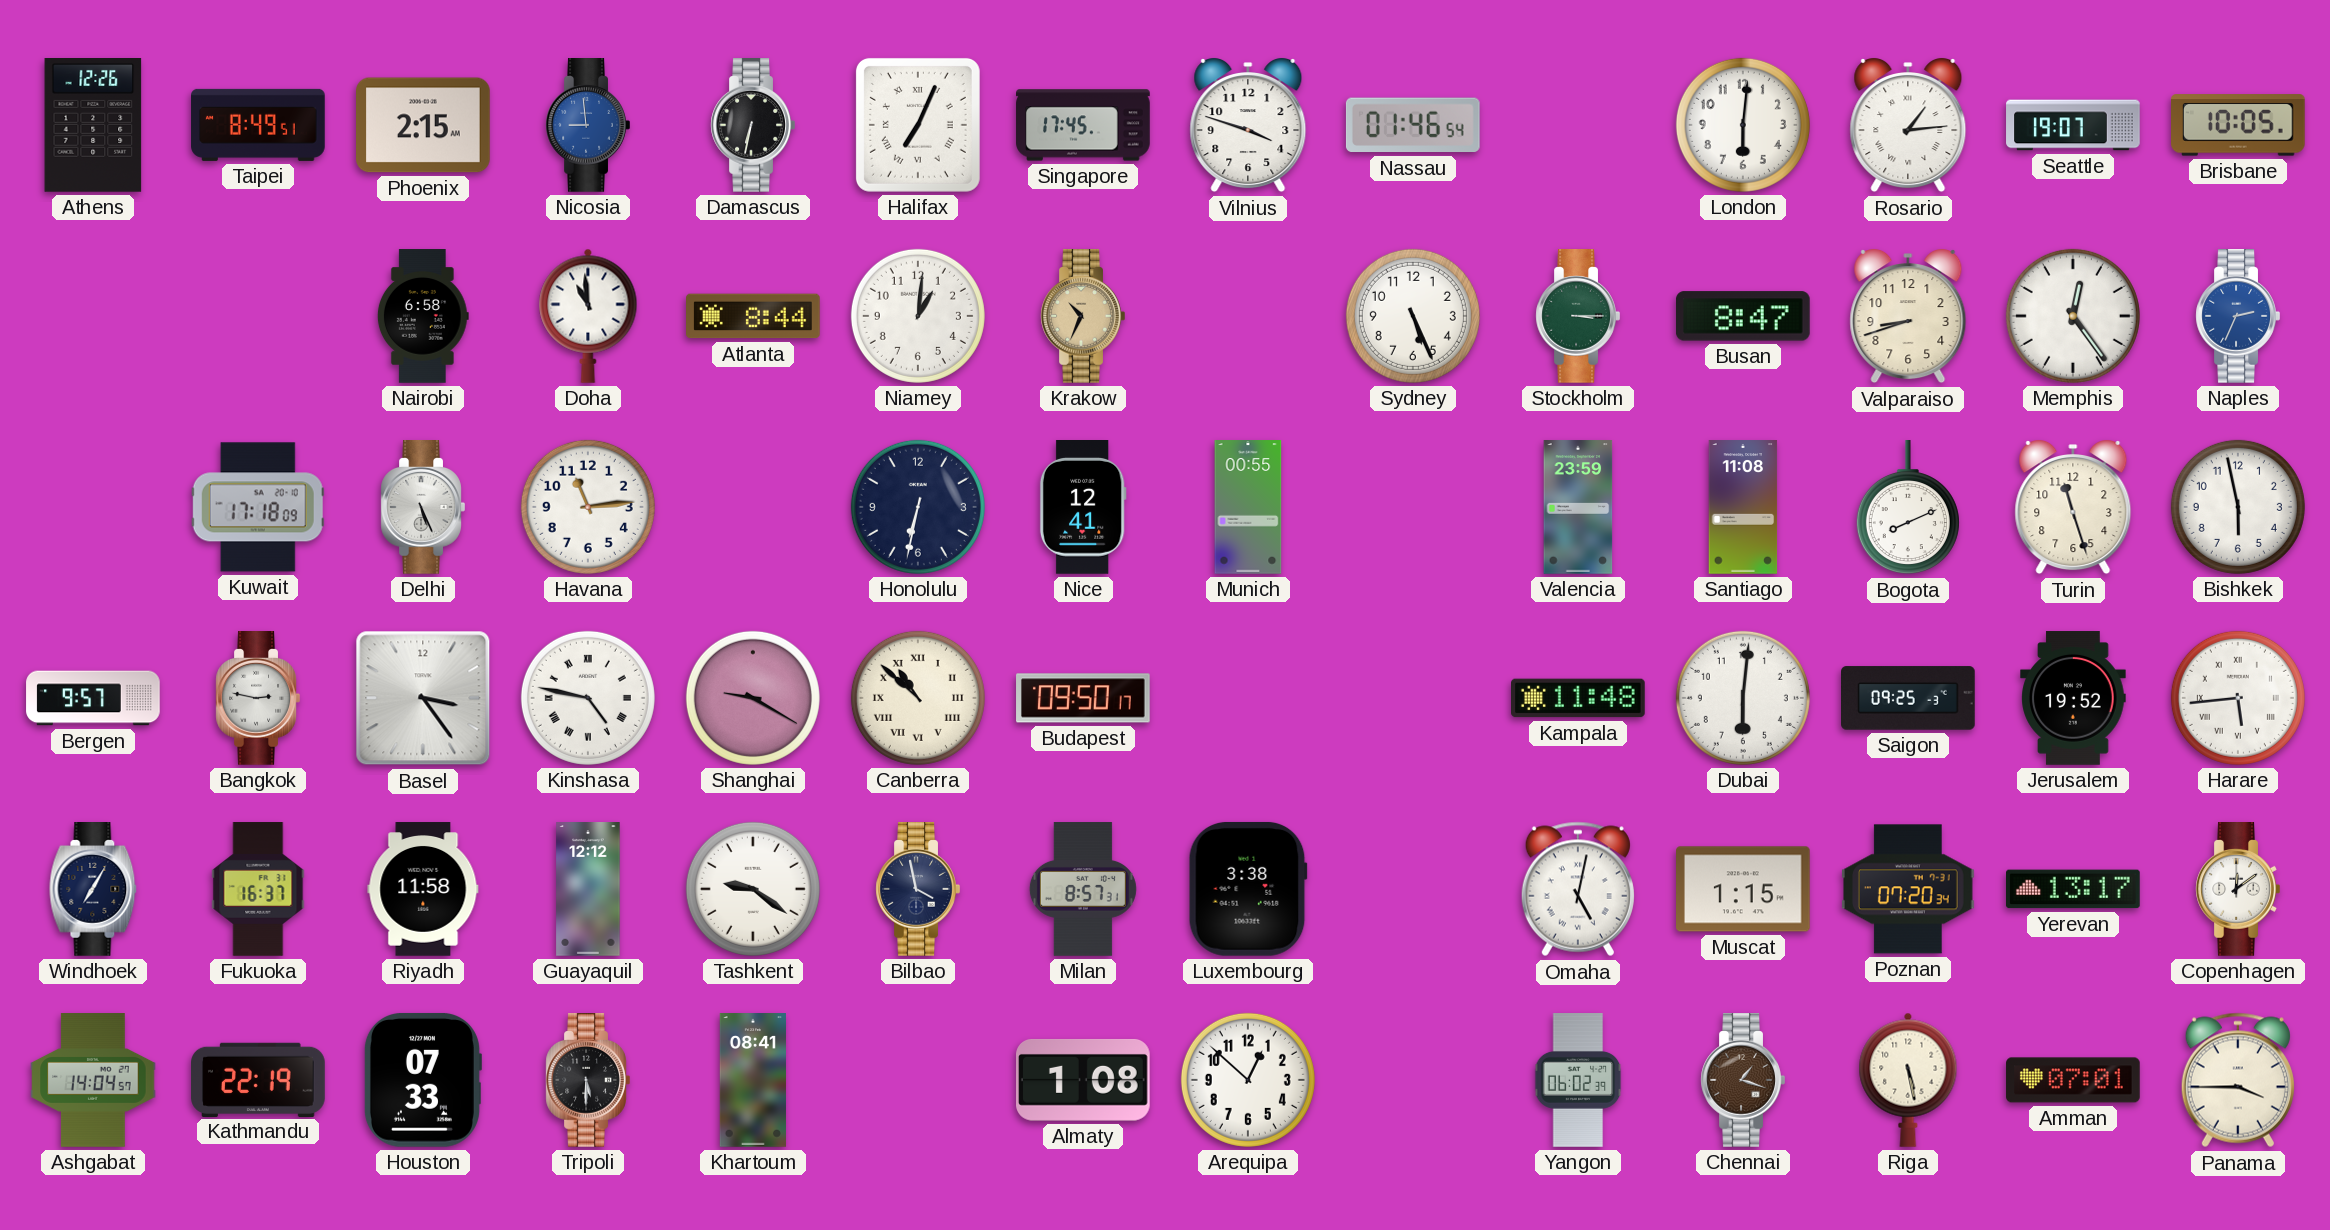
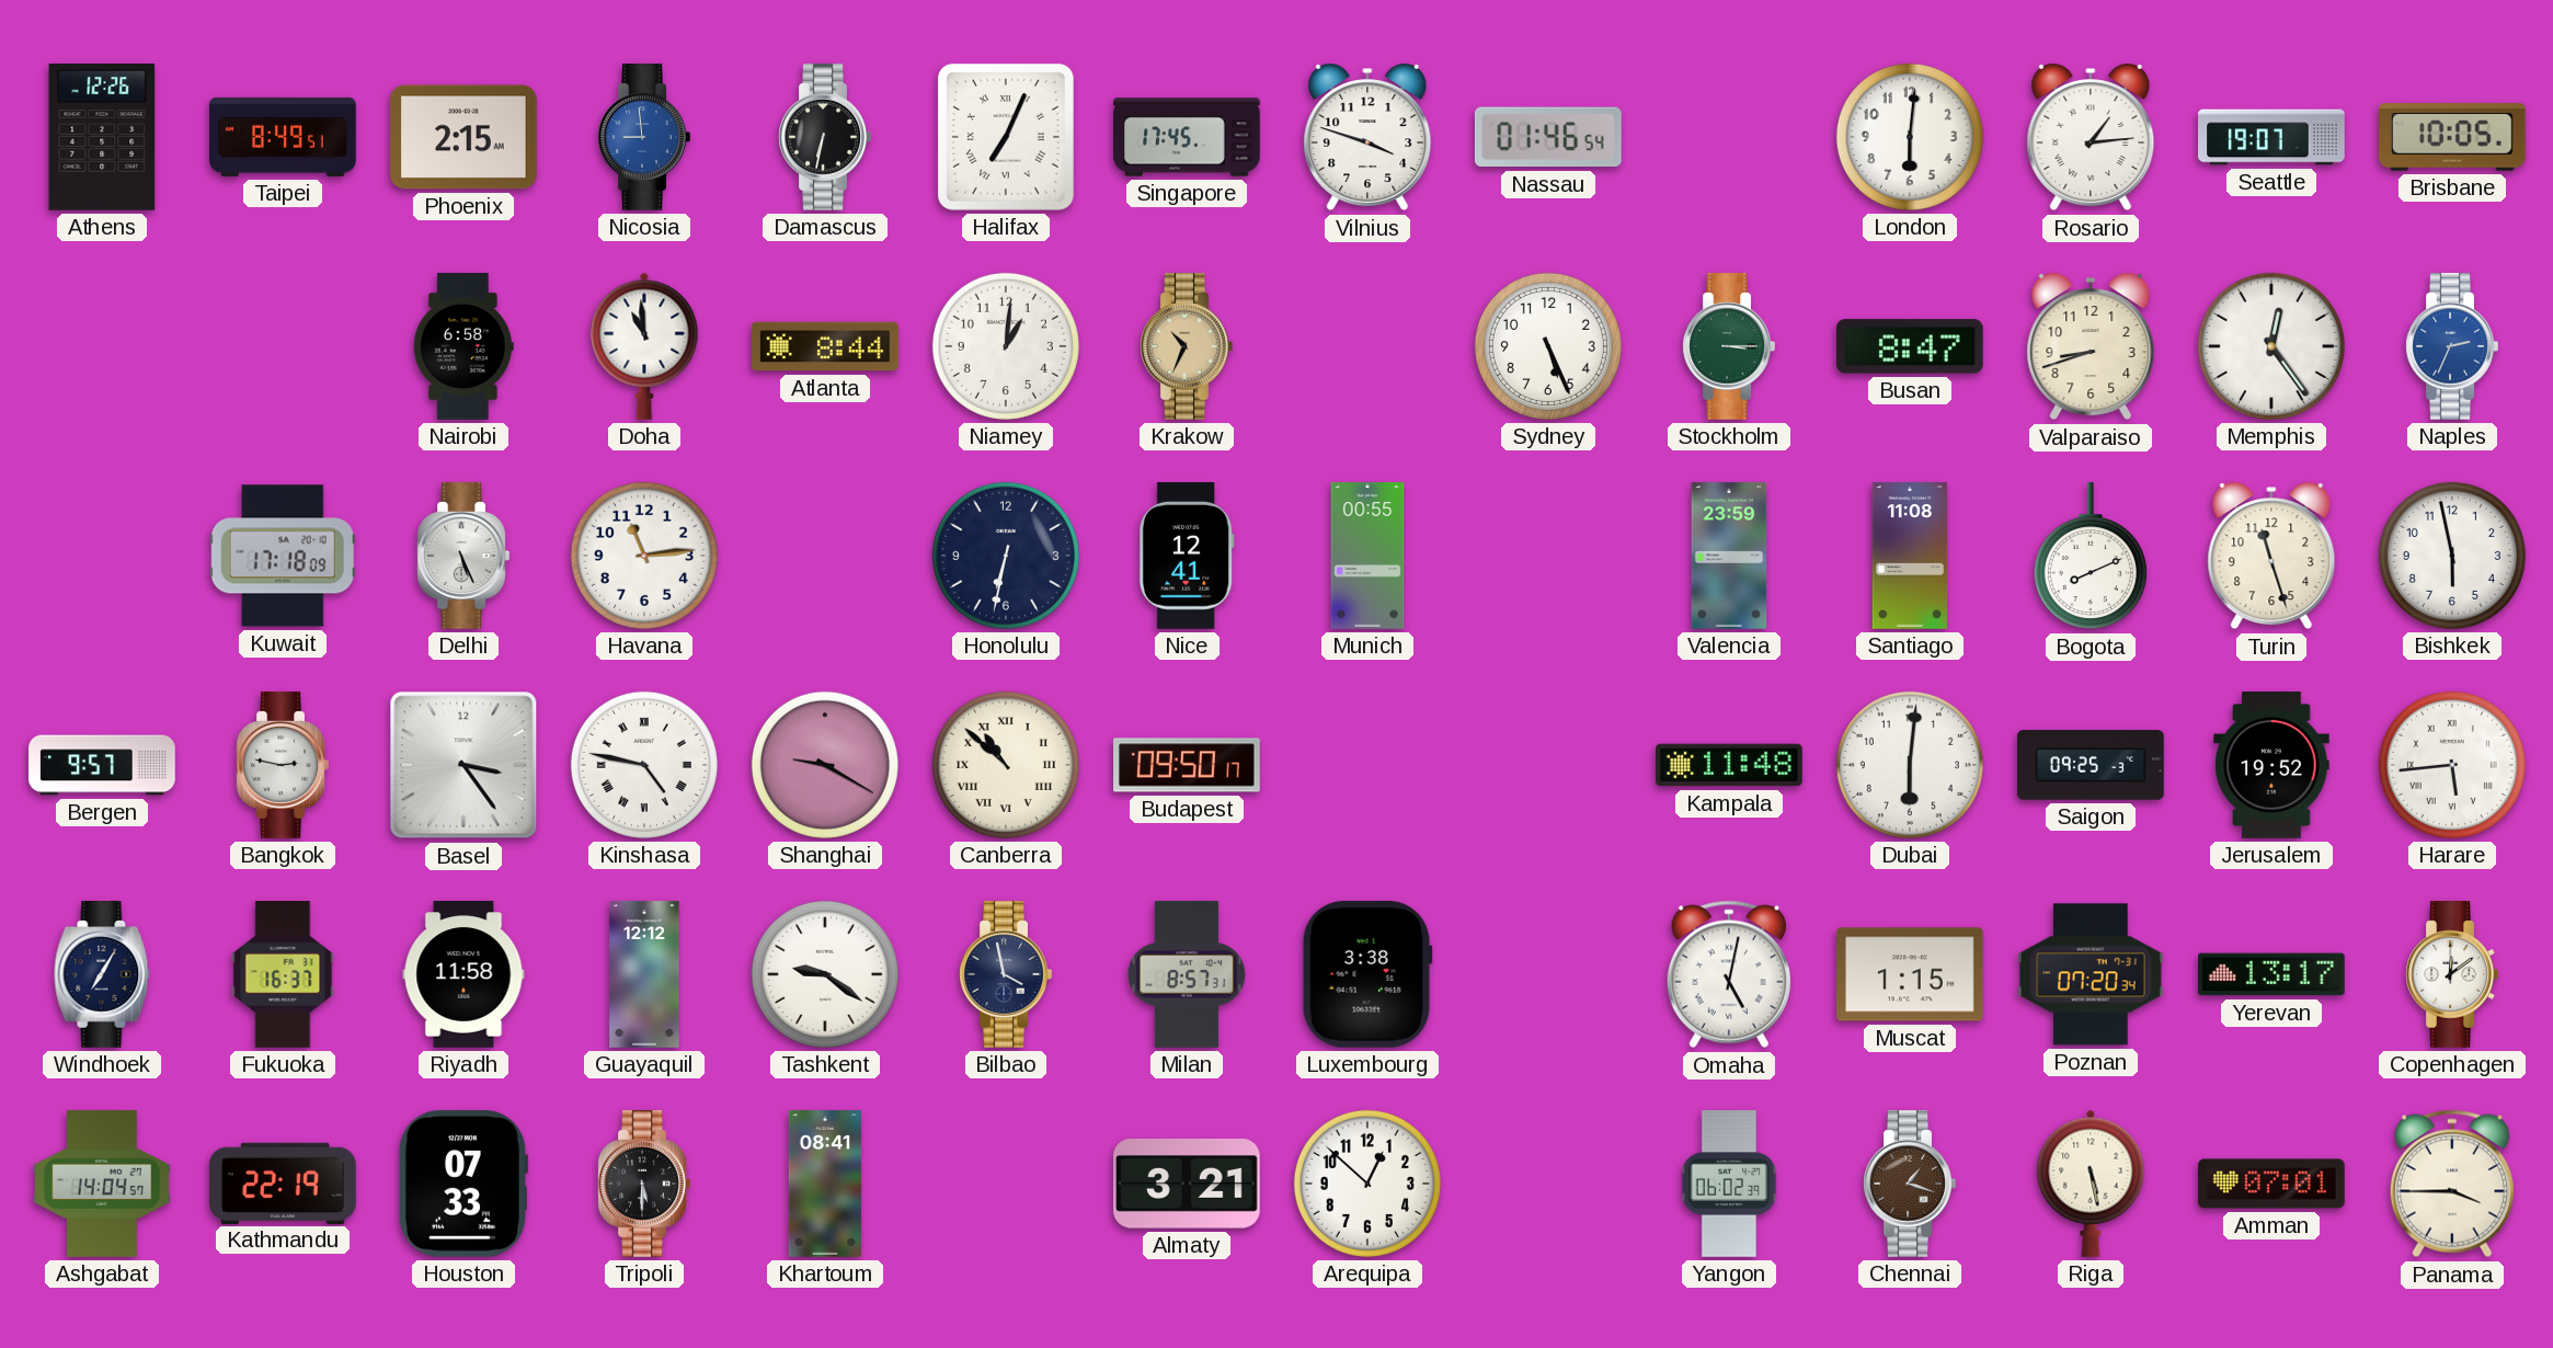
Almaty: 1:08 -> 3:21
